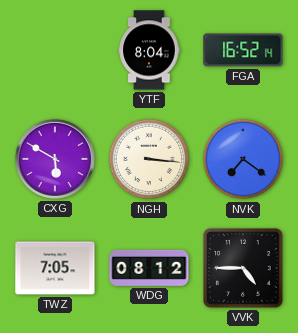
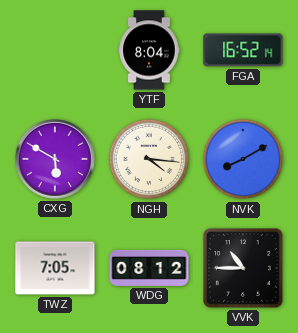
NGH: 3:16 -> 4:16
NVK: 7:21 -> 8:10
VVK: 4:45 -> 10:45
